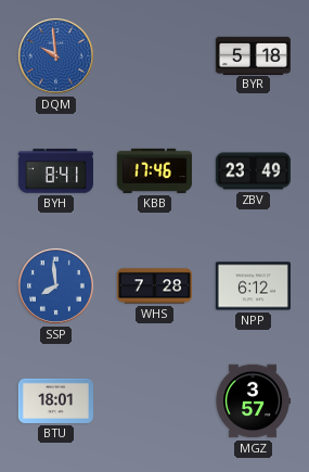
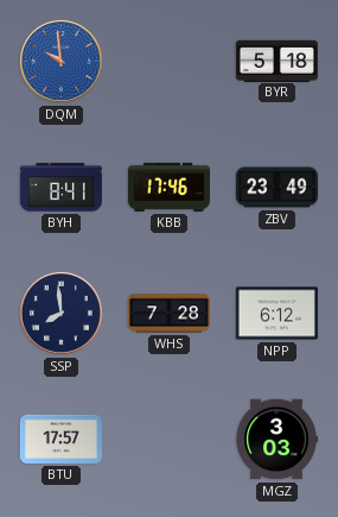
SSP dial: blue -> navy
BTU: 18:01 -> 17:57
MGZ: 3:57 -> 3:03
